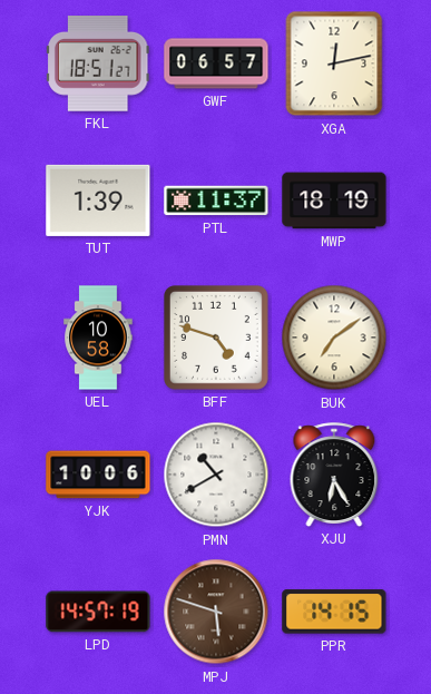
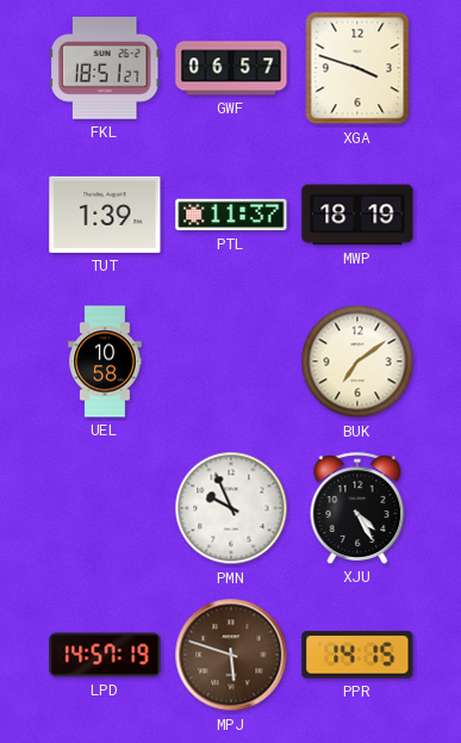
XGA: 12:13 -> 3:48
BFF: 4:48 -> none
YJK: 10:06 -> none
PMN: 10:40 -> 9:56
XJU: 6:25 -> 4:25
